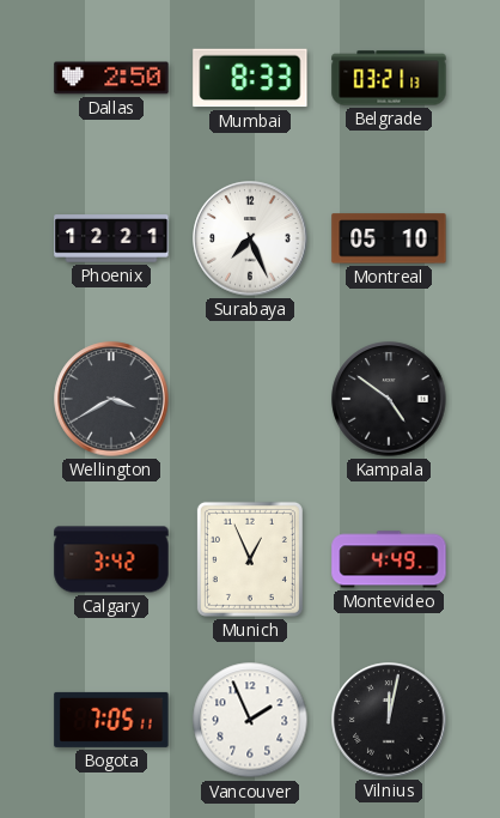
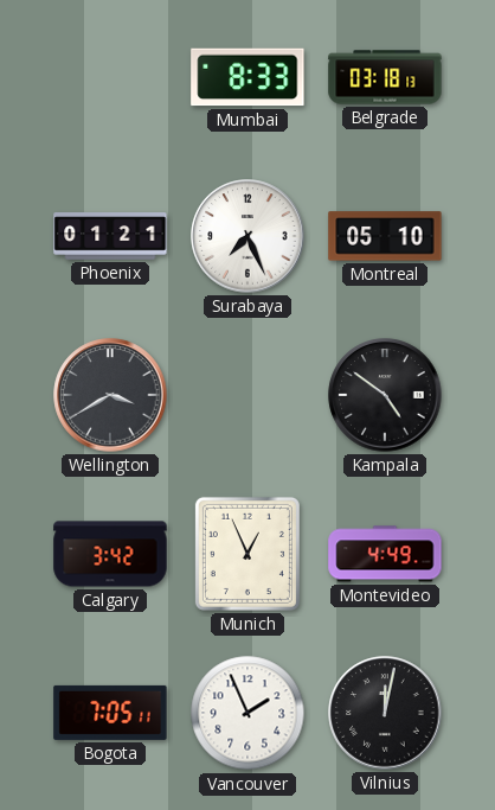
Dallas: 2:50 -> none
Belgrade: 03:21 -> 03:18
Phoenix: 12:21 -> 01:21
